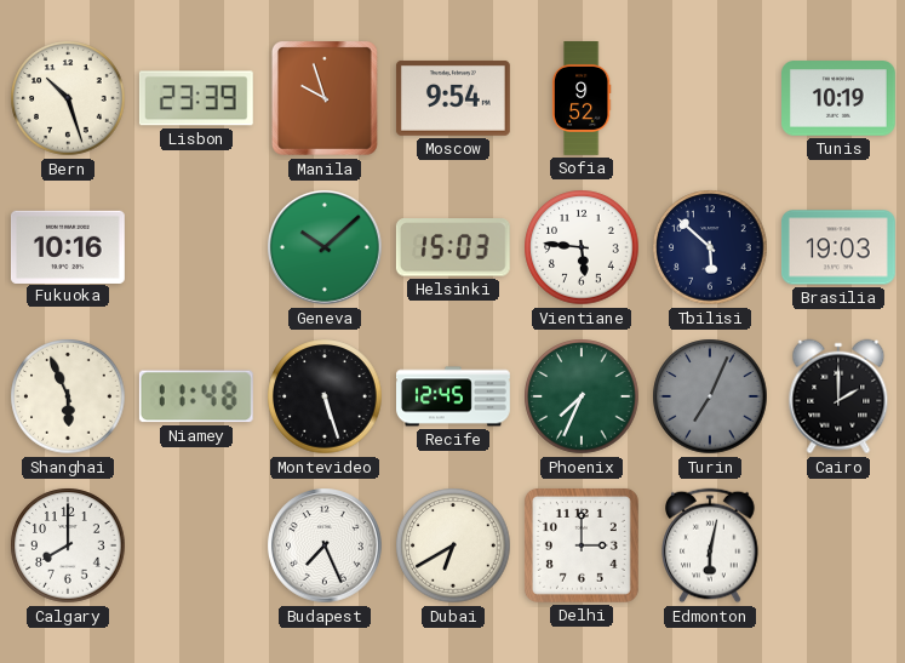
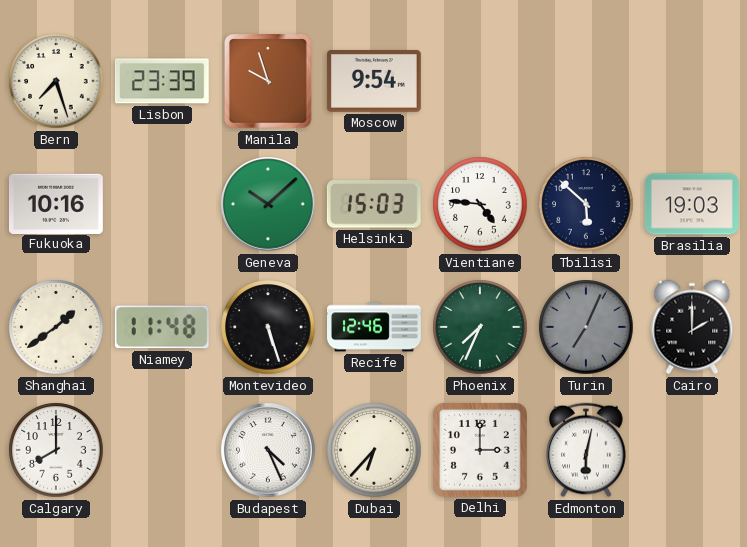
Bern: 10:27 -> 7:27
Sofia: 9:52 -> none
Tunis: 10:19 -> none
Vientiane: 5:46 -> 4:46
Shanghai: 5:56 -> 1:39
Recife: 12:45 -> 12:46
Budapest: 7:26 -> 4:26
Dubai: 6:40 -> 6:37
